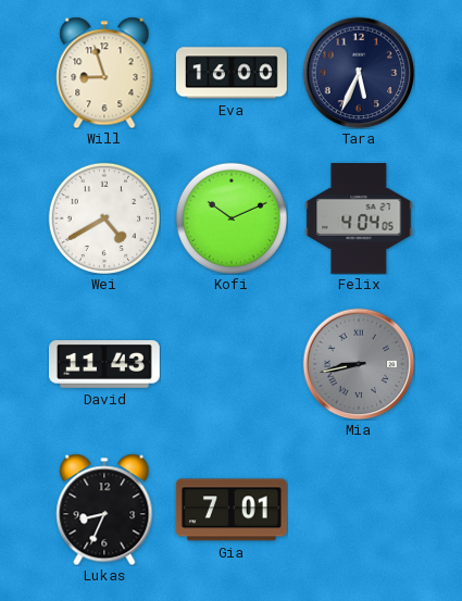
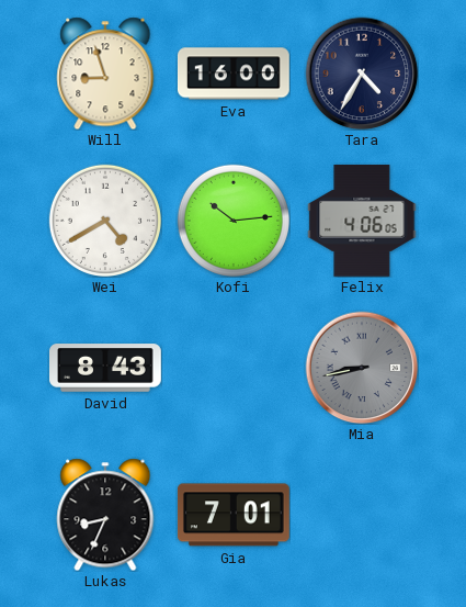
Tara: 5:34 -> 4:35
Kofi: 10:11 -> 10:14
Felix: 4:04 -> 4:06
David: 11:43 -> 8:43
